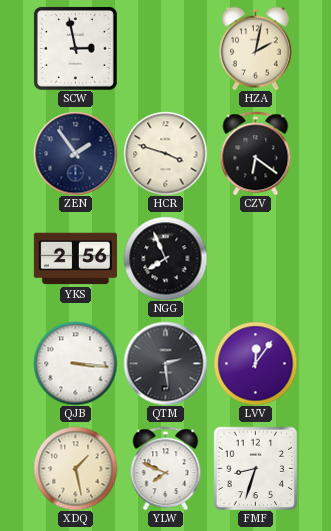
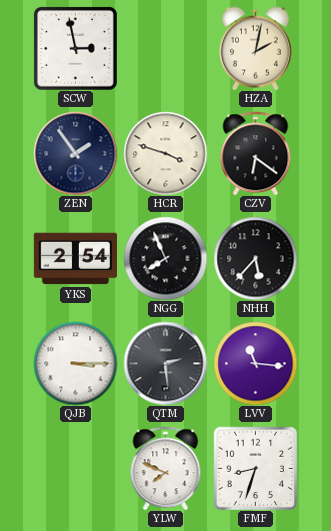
YKS: 2:56 -> 2:54
NHH: none -> 5:37
QJB: 3:16 -> 3:15
LVV: 12:06 -> 11:16
XDQ: 1:28 -> none
